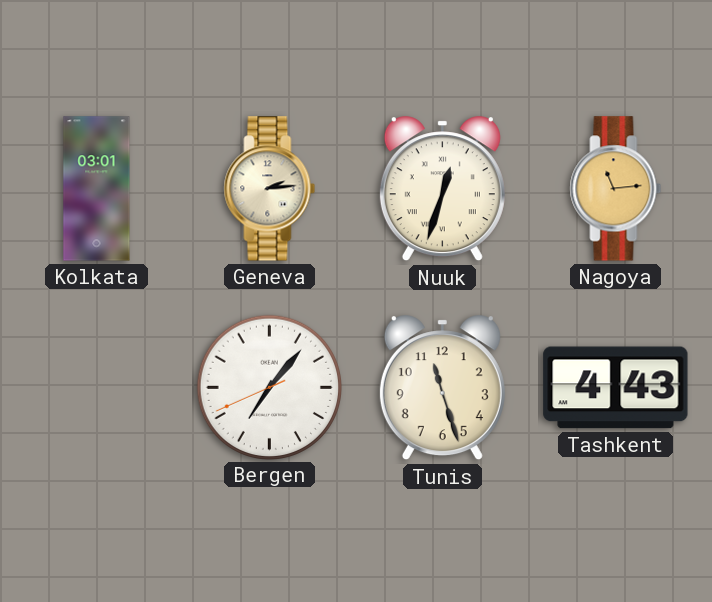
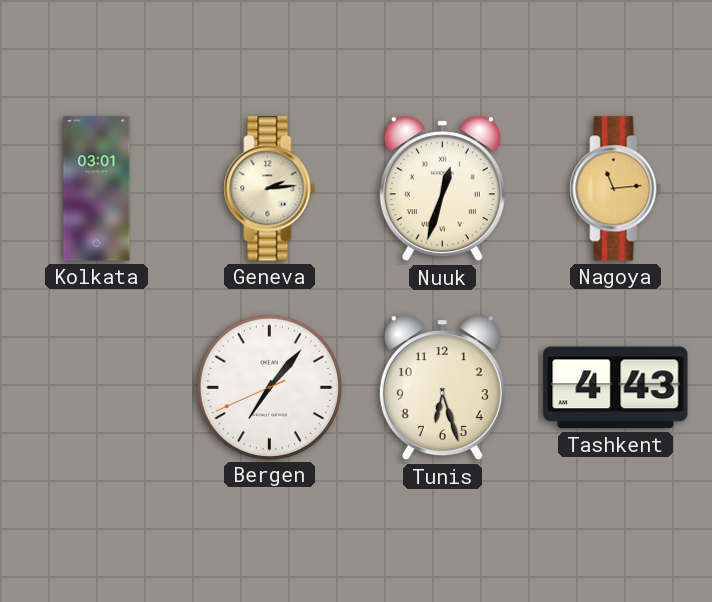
Tunis: 11:27 -> 6:27
